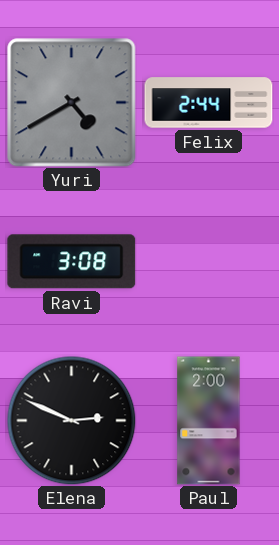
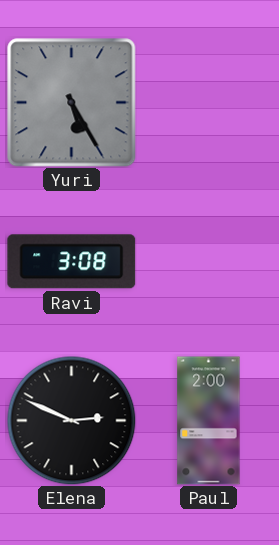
Yuri: 4:40 -> 5:25
Felix: 2:44 -> none
